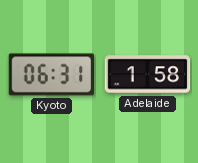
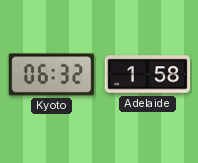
Kyoto: 06:31 -> 06:32
